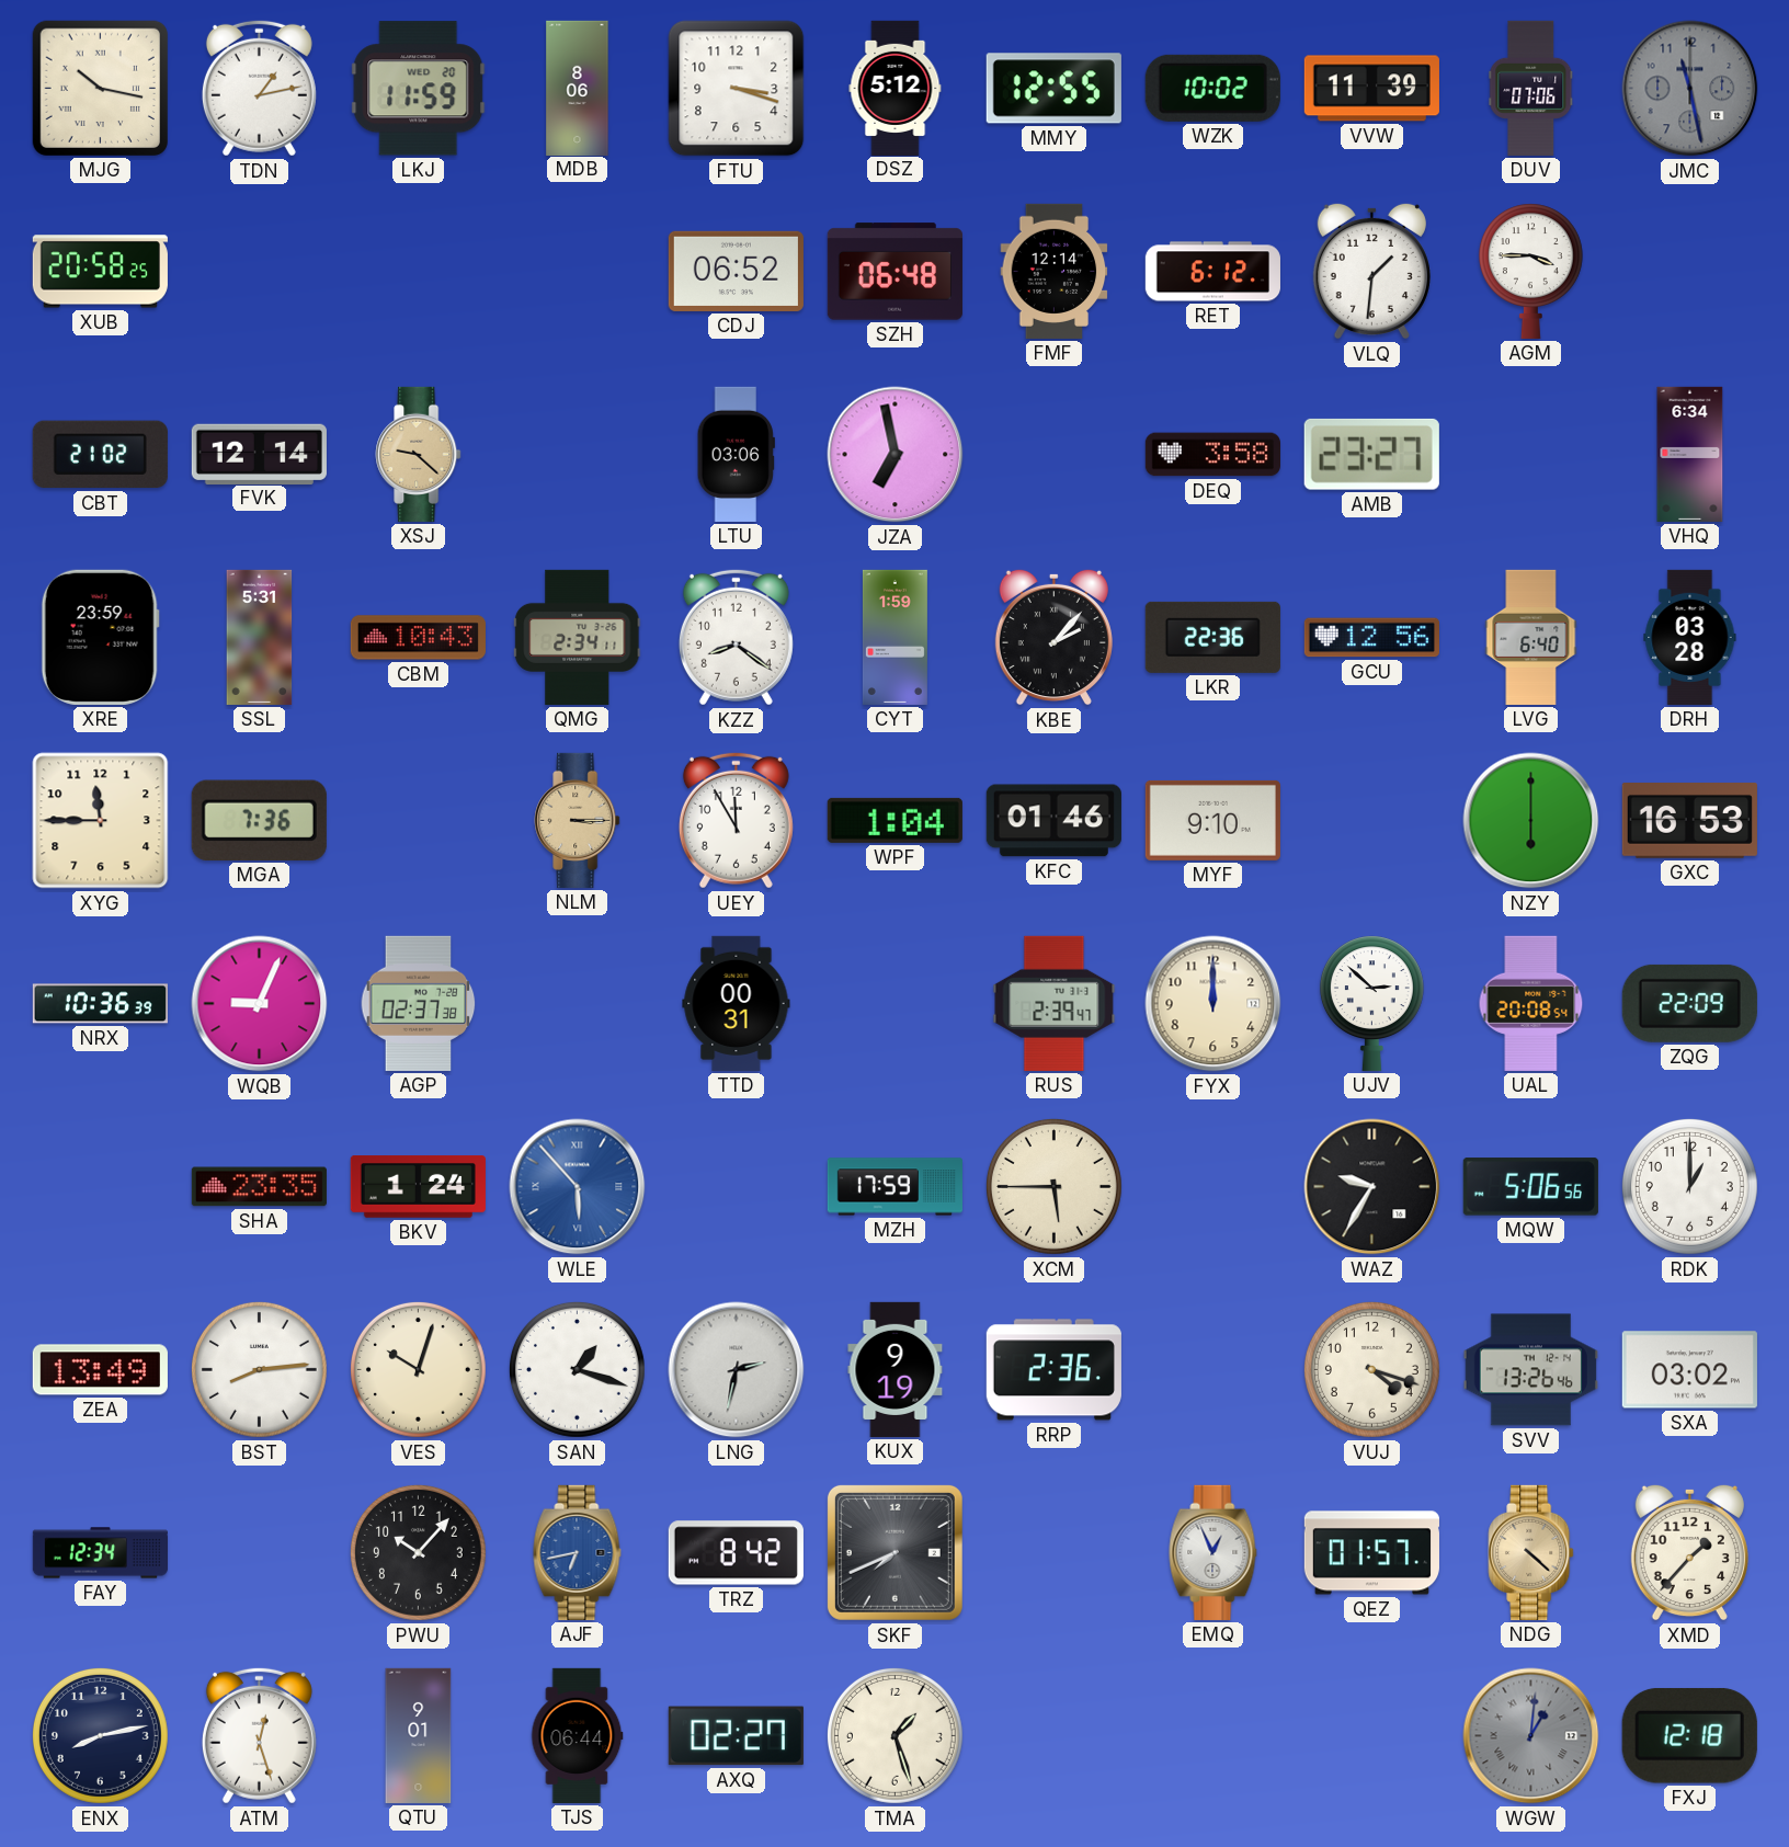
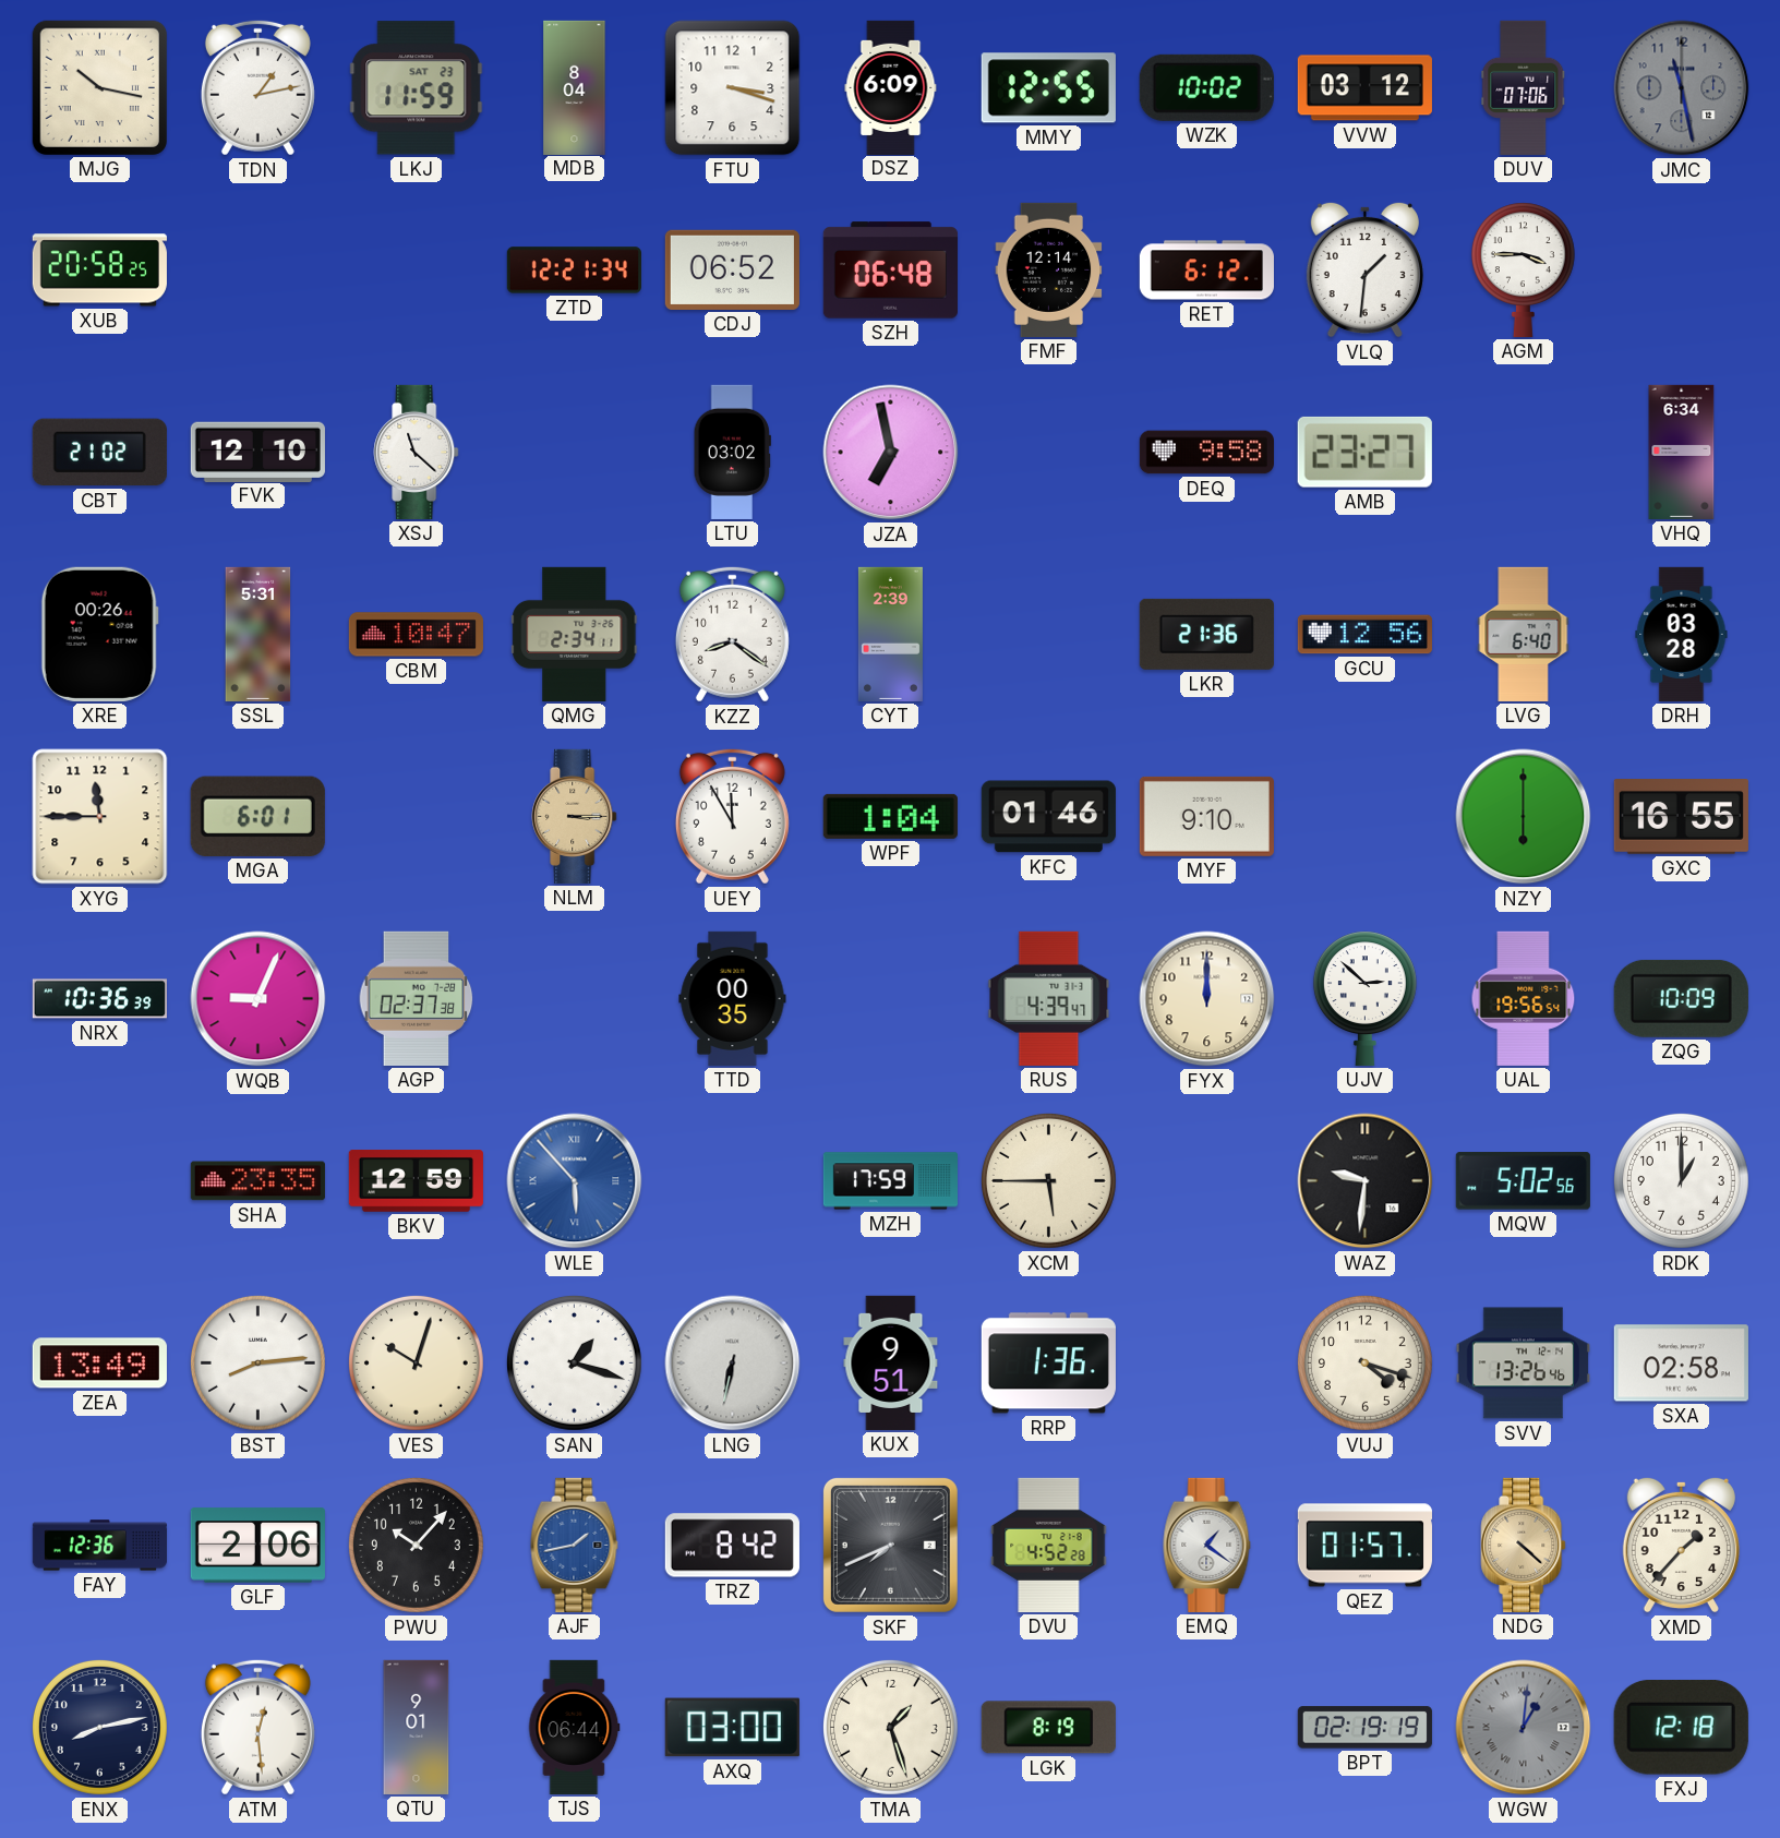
LKJ date: WED 20 -> SAT 23
MDB: 8:06 -> 8:04
DSZ: 5:12 -> 6:09
VVW: 11:39 -> 03:12
ZTD: none -> 12:21
FVK: 12:14 -> 12:10
XSJ: 9:22 -> 11:22
XSJ dial: champagne -> white
LTU: 03:06 -> 03:02
DEQ: 3:58 -> 9:58
XRE: 23:59 -> 00:26
CBM: 10:43 -> 10:47
CYT: 1:59 -> 2:39
KBE: 2:07 -> none
LKR: 22:36 -> 21:36
MGA: 7:36 -> 6:01
GXC: 16:53 -> 16:55
TTD: 00:31 -> 00:35
RUS: 2:39 -> 4:39
UAL: 20:08 -> 19:56
ZQG: 22:09 -> 10:09
BKV: 1:24 -> 12:59
WAZ: 9:35 -> 9:31
MQW: 5:06 -> 5:02
LNG: 2:32 -> 6:32
KUX: 9:19 -> 9:51
RRP: 2:36 -> 1:36
SXA: 03:02 -> 02:58
FAY: 12:34 -> 12:36
GLF: none -> 2:06
AJF: 6:43 -> 1:43
DVU: none -> 4:52
EMQ: 12:56 -> 1:21
ATM: 12:27 -> 12:29
AXQ: 02:27 -> 03:00
LGK: none -> 8:19
BPT: none -> 02:19
